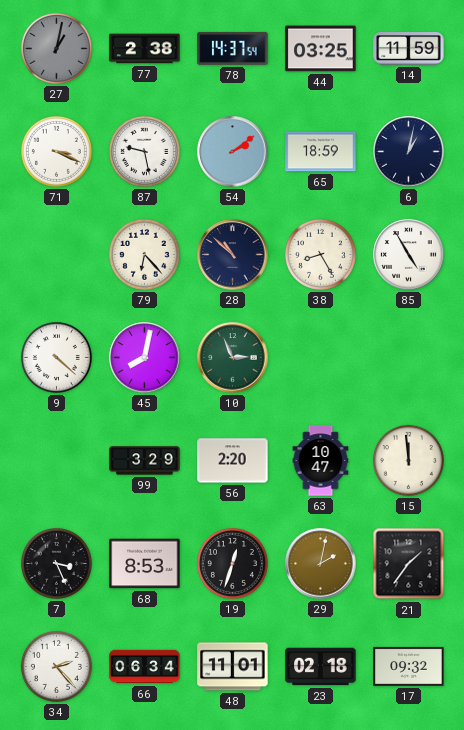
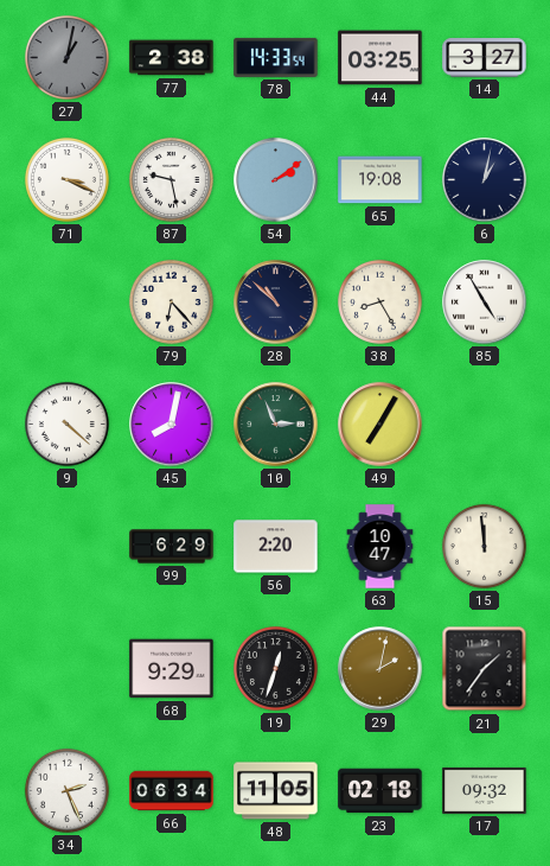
78: 14:37 -> 14:33
14: 11:59 -> 3:27
65: 18:59 -> 19:08
49: none -> 7:05
99: 3:29 -> 6:29
7: 3:26 -> none
68: 8:53 -> 9:29
34: 2:23 -> 2:26
48: 11:01 -> 11:05
